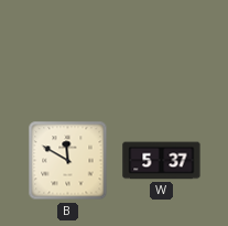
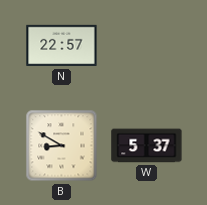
N: none -> 22:57
B: 11:50 -> 8:50
